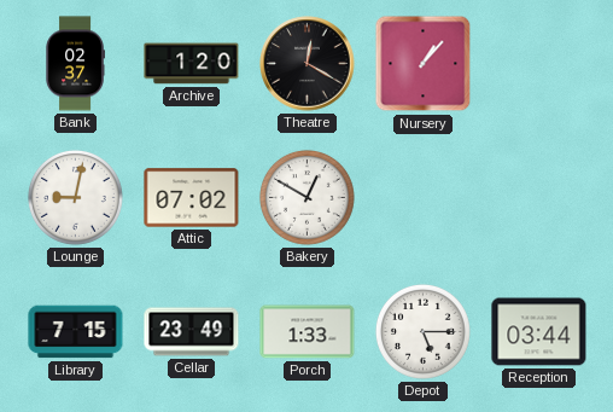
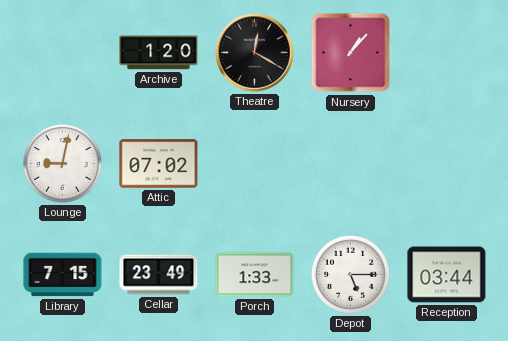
Bank: 02:37 -> none
Bakery: 12:50 -> none
